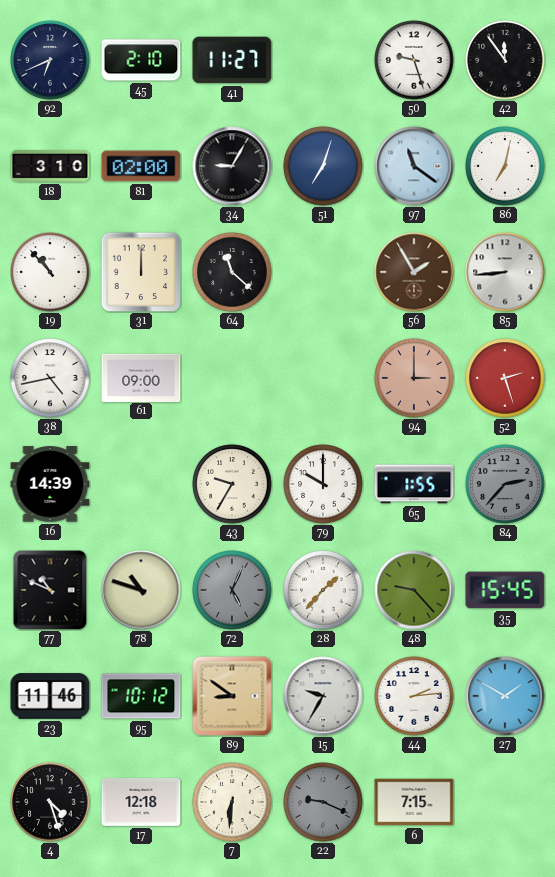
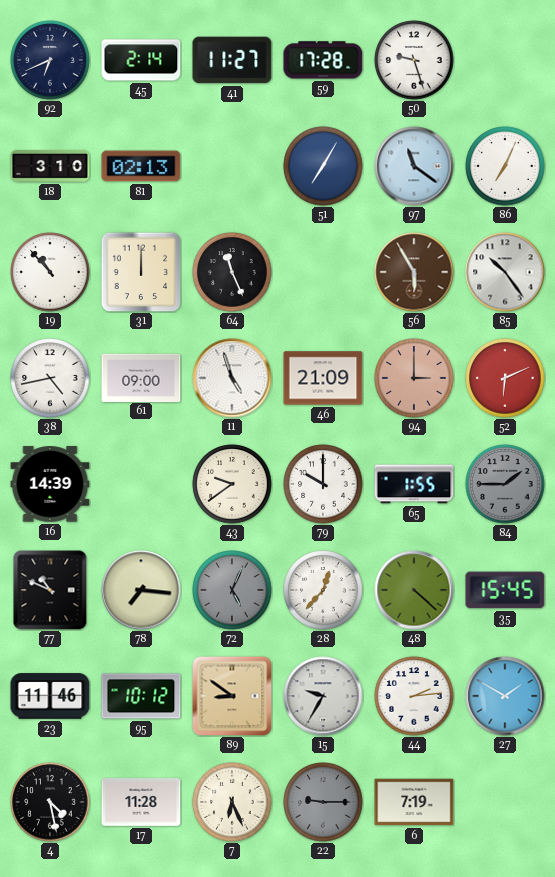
45: 2:10 -> 2:14
59: none -> 17:28
42: 11:54 -> none
81: 02:00 -> 02:13
34: 9:05 -> none
51: 7:03 -> 7:05
86: 7:02 -> 7:04
64: 11:22 -> 11:26
56: 1:55 -> 5:55
85: 8:44 -> 10:24
11: none -> 4:57
46: none -> 21:09
52: 2:27 -> 6:11
43: 9:35 -> 9:39
84: 2:37 -> 1:45
78: 10:48 -> 7:16
28: 1:37 -> 12:37
48: 9:23 -> 4:22
4: 4:27 -> 4:28
17: 12:18 -> 11:28
7: 6:31 -> 6:26
22: 9:19 -> 9:15
6: 7:15 -> 7:19
